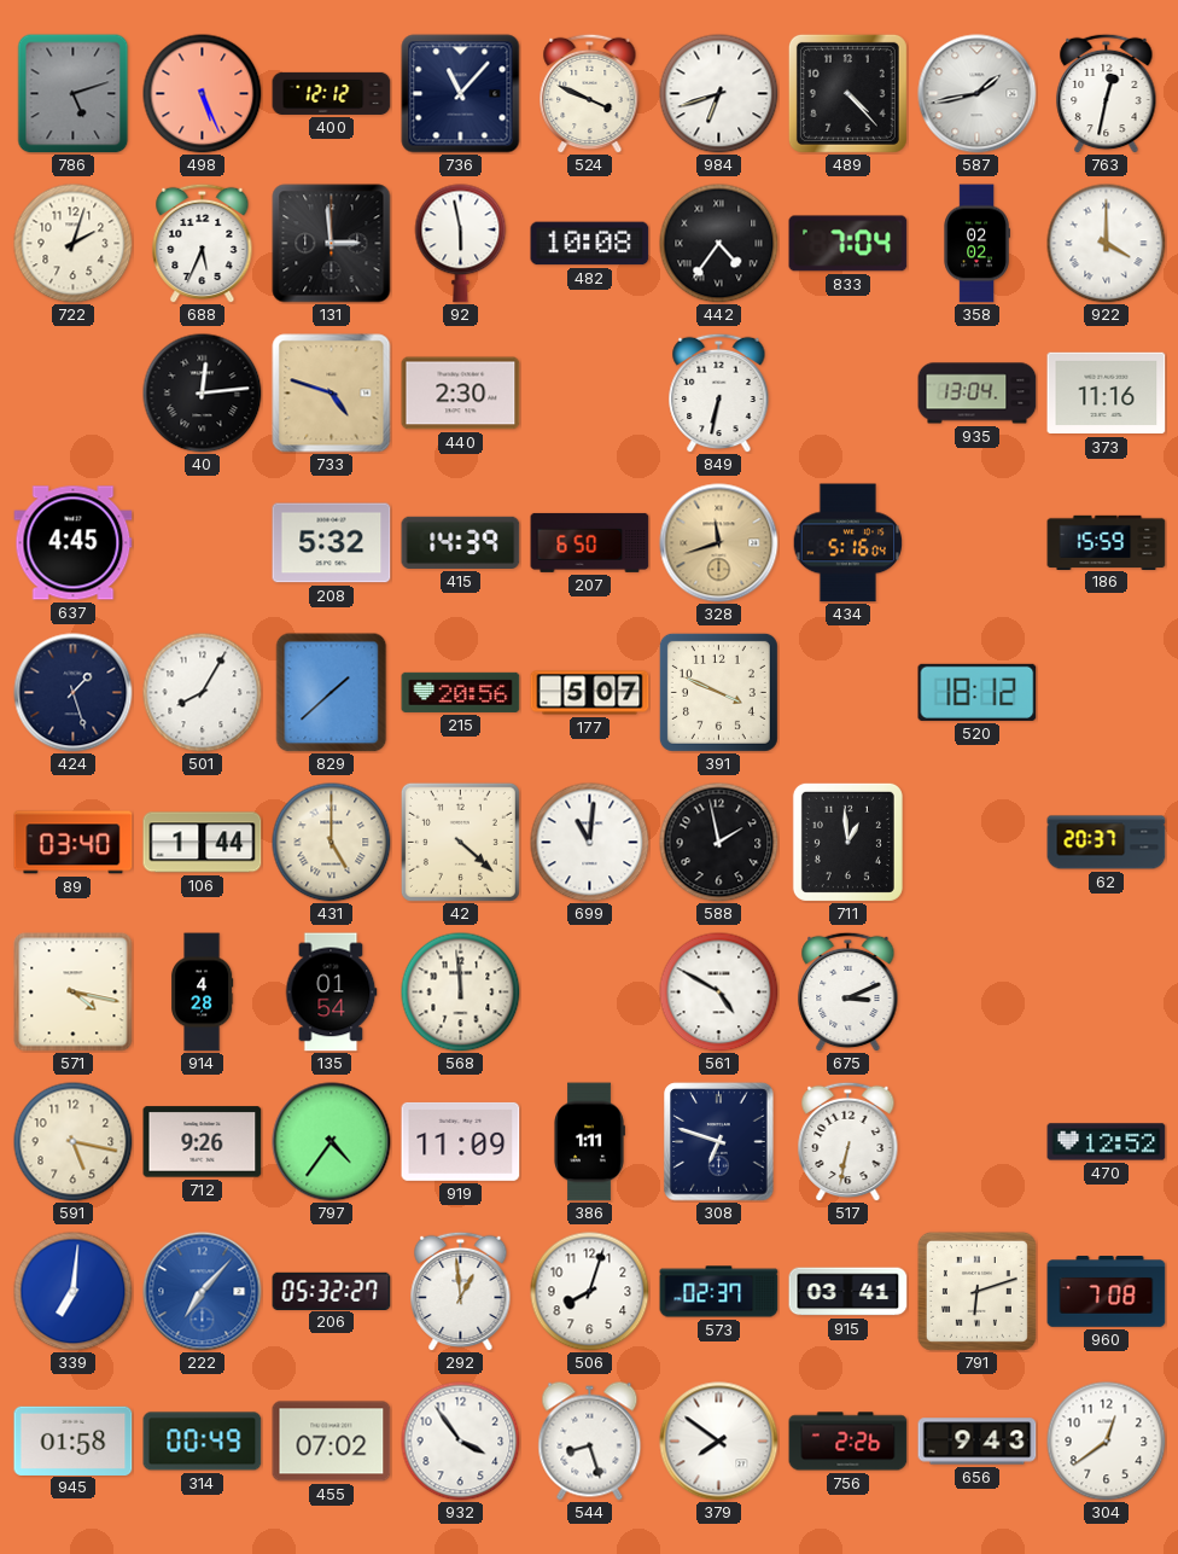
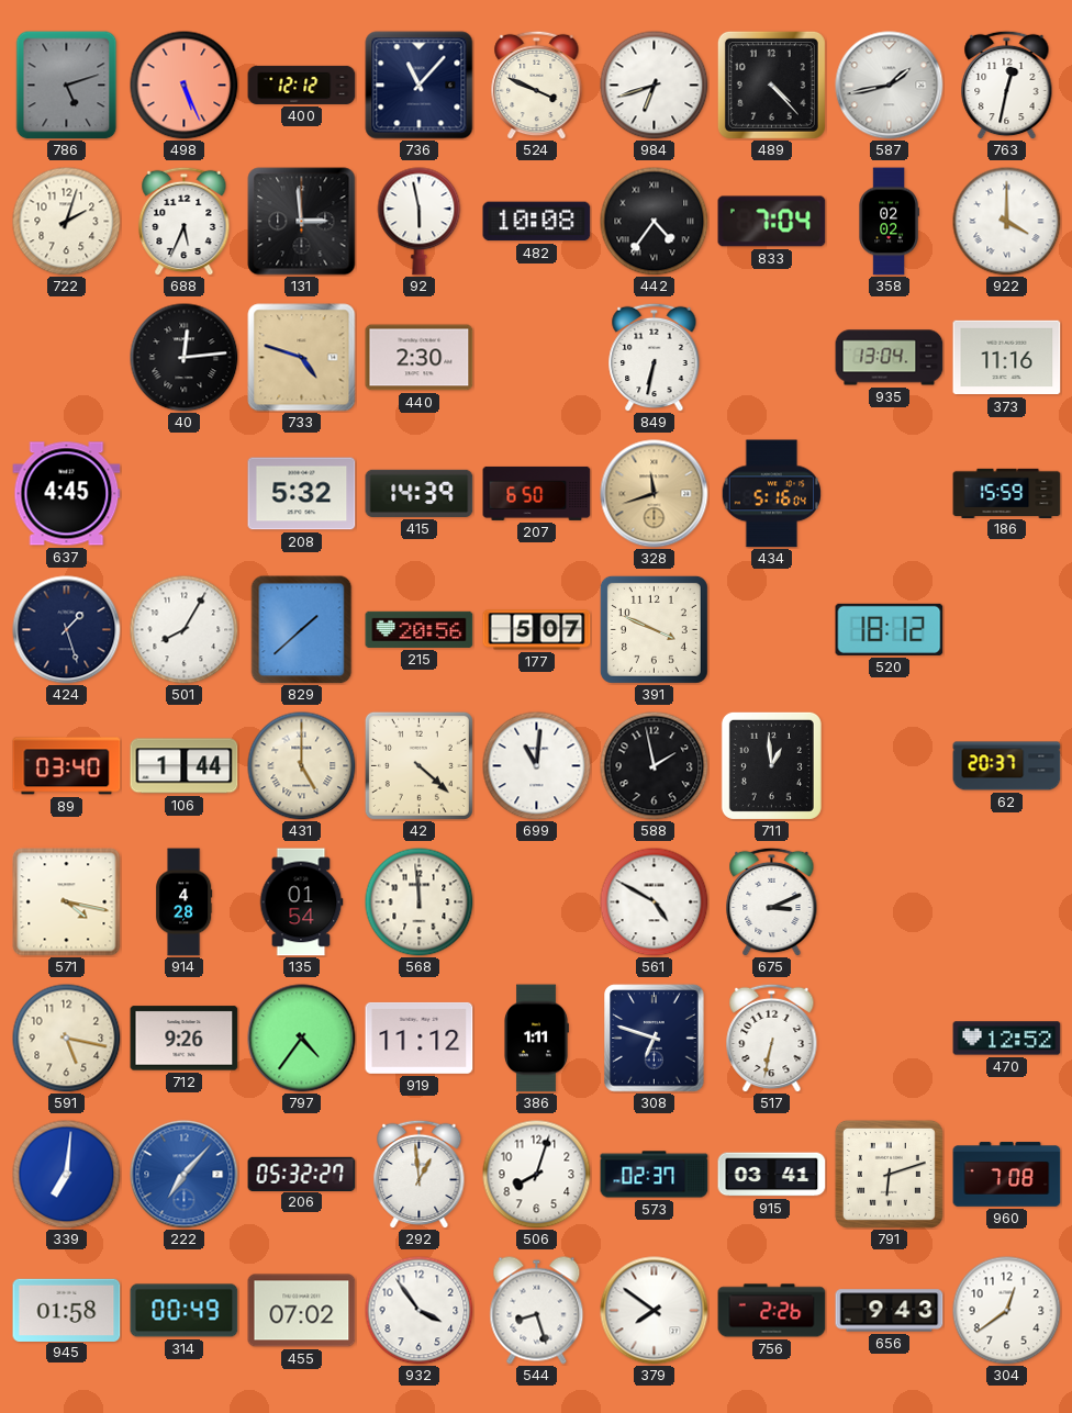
919: 11:09 -> 11:12
